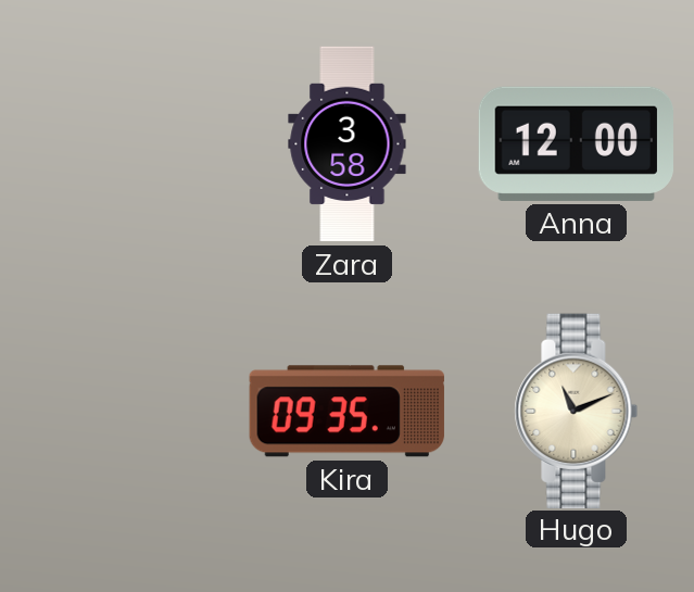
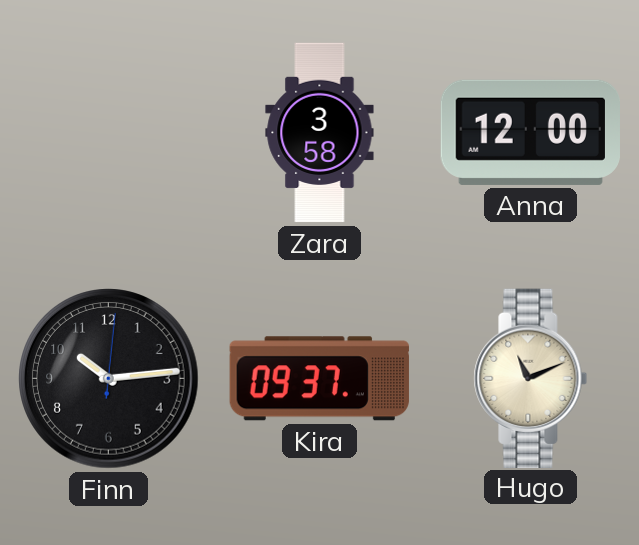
Finn: none -> 10:14
Kira: 09:35 -> 09:37
